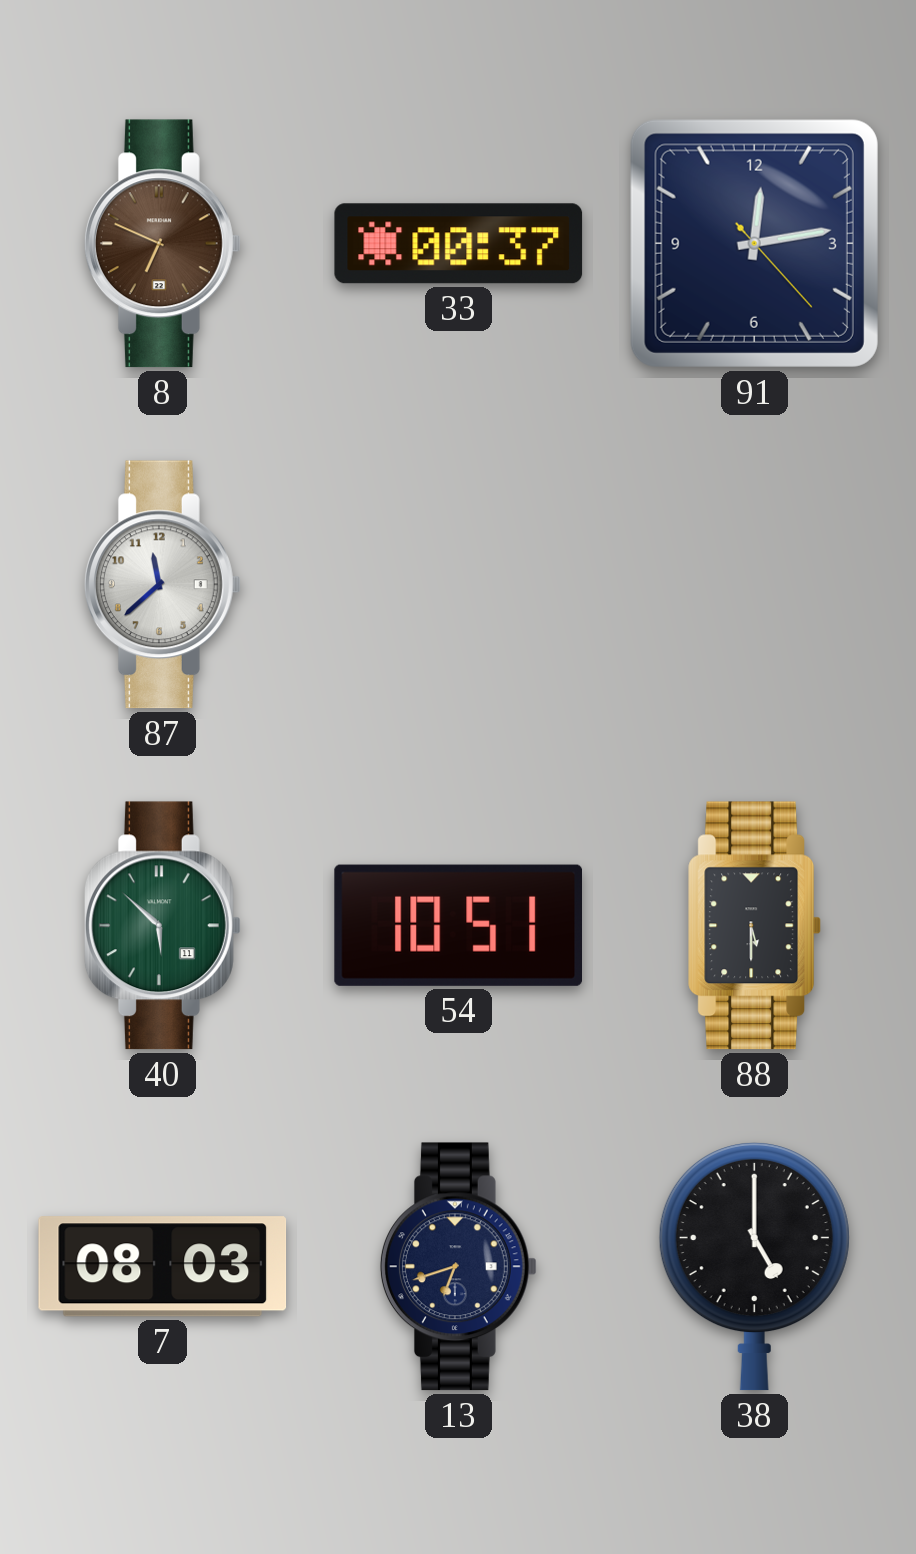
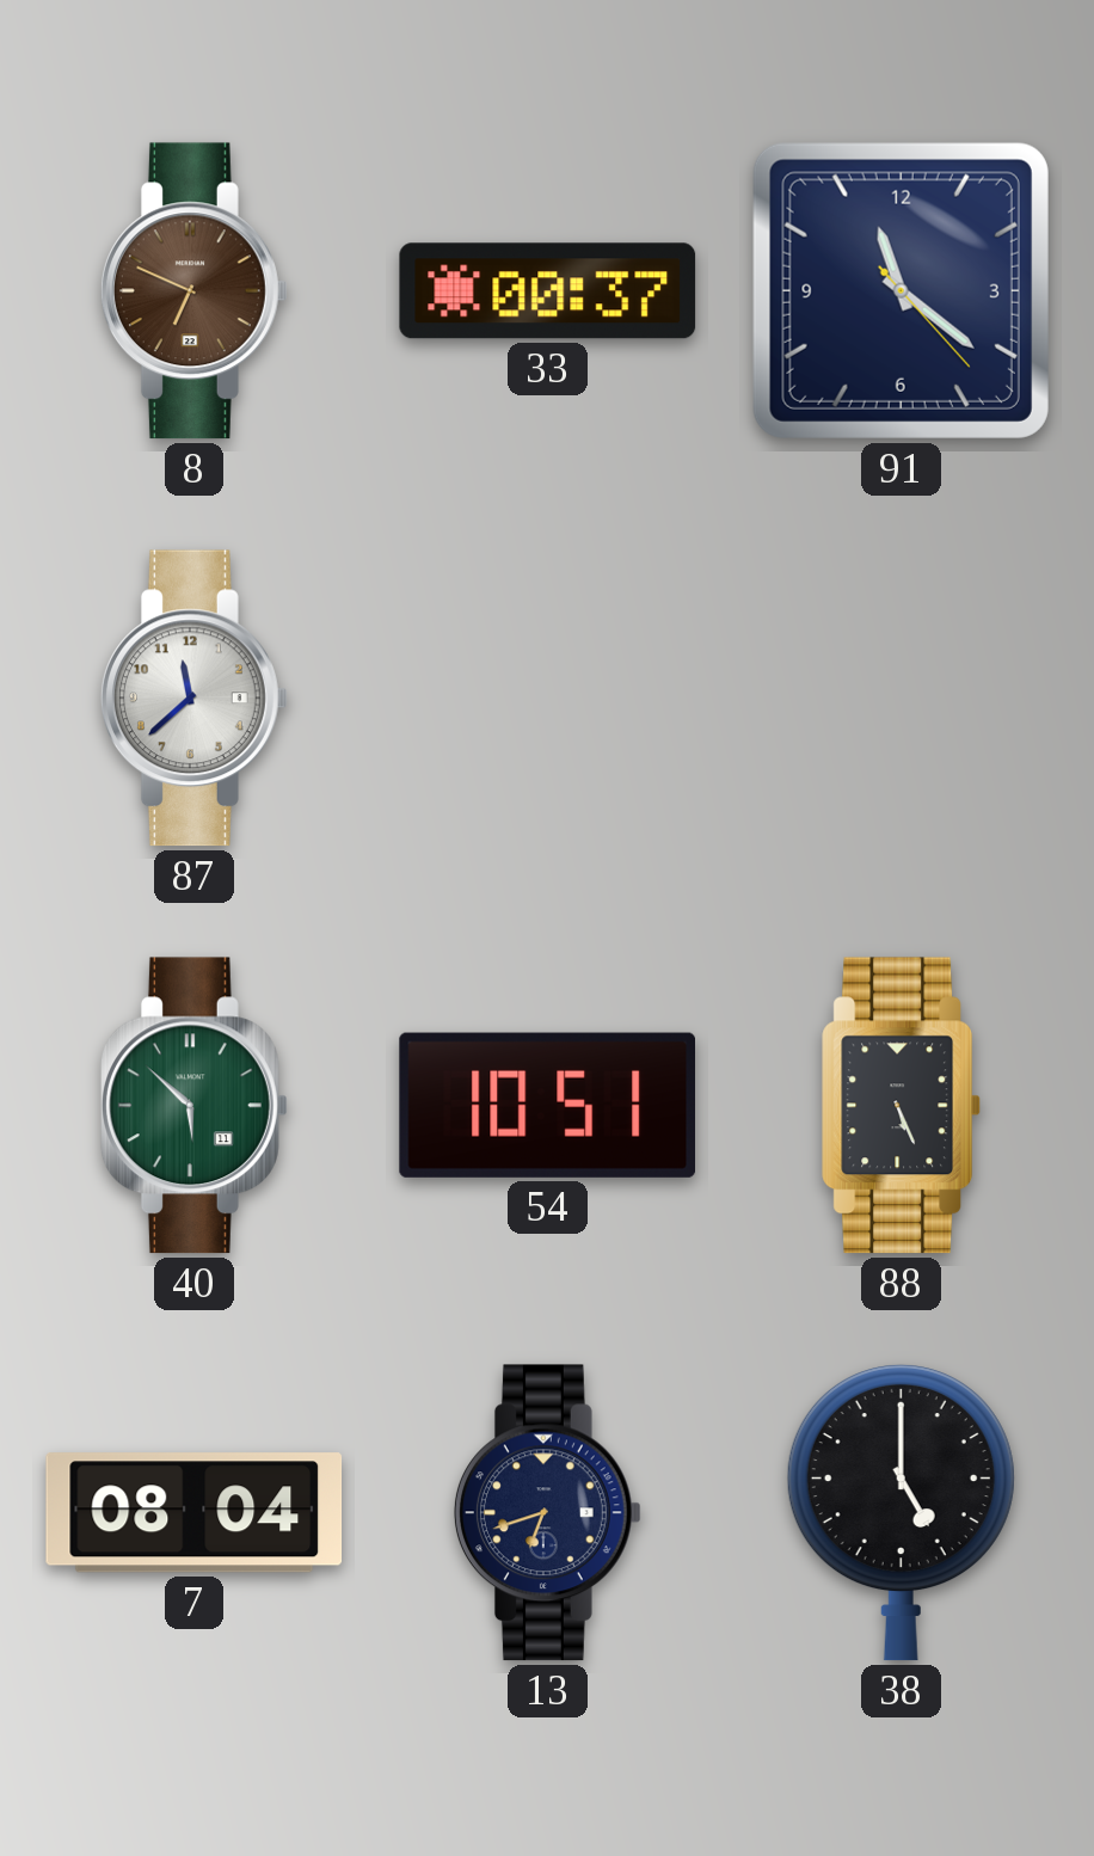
91: 12:13 -> 11:21
88: 5:30 -> 5:26
7: 08:03 -> 08:04
